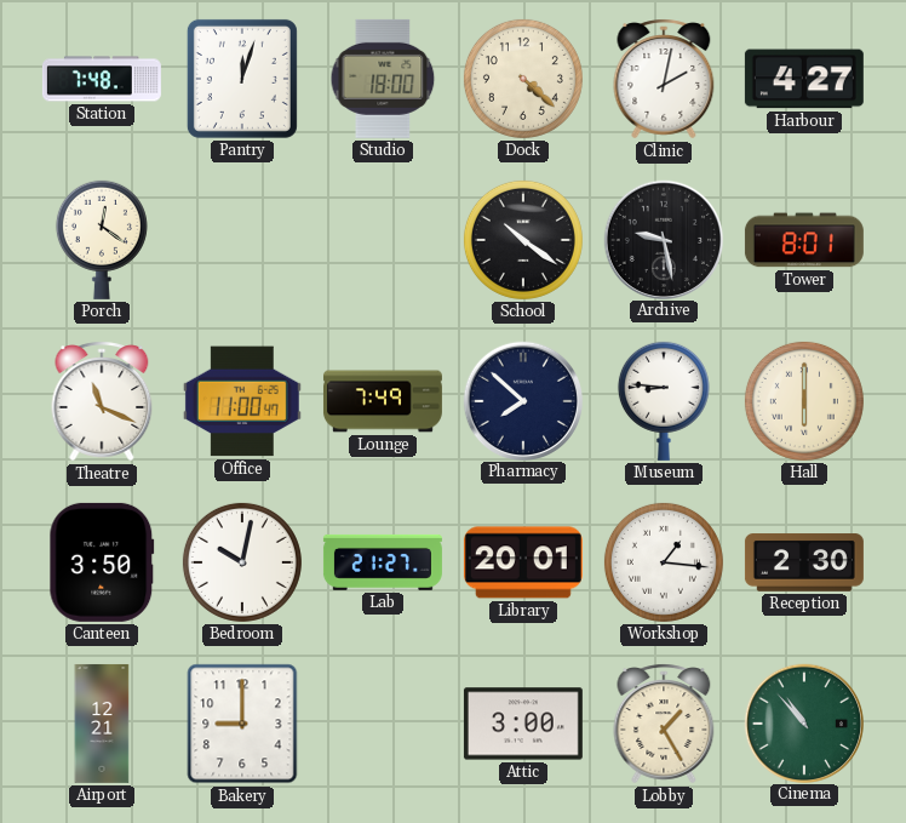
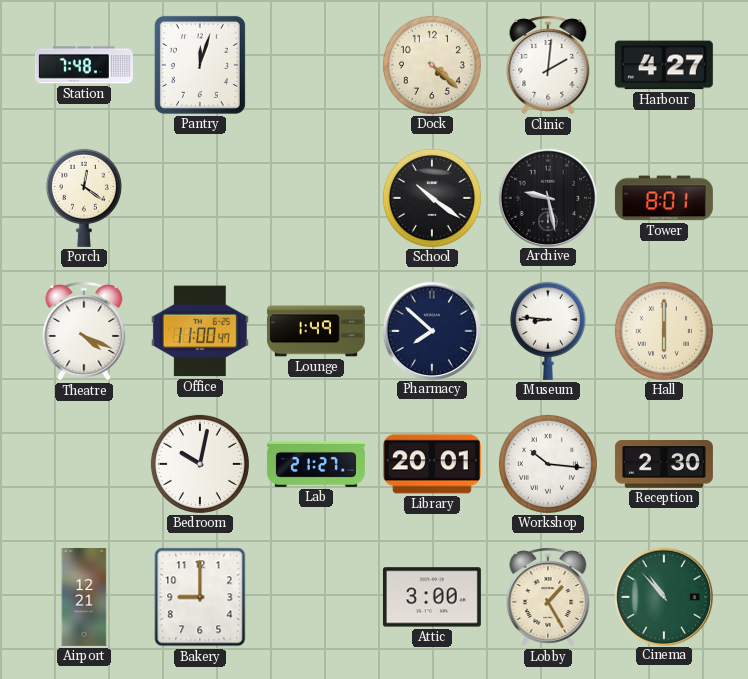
Studio: 18:00 -> none
Clinic: 2:02 -> 2:01
Theatre: 11:19 -> 4:19
Lounge: 7:49 -> 1:49
Canteen: 3:50 -> none
Workshop: 1:16 -> 10:16
